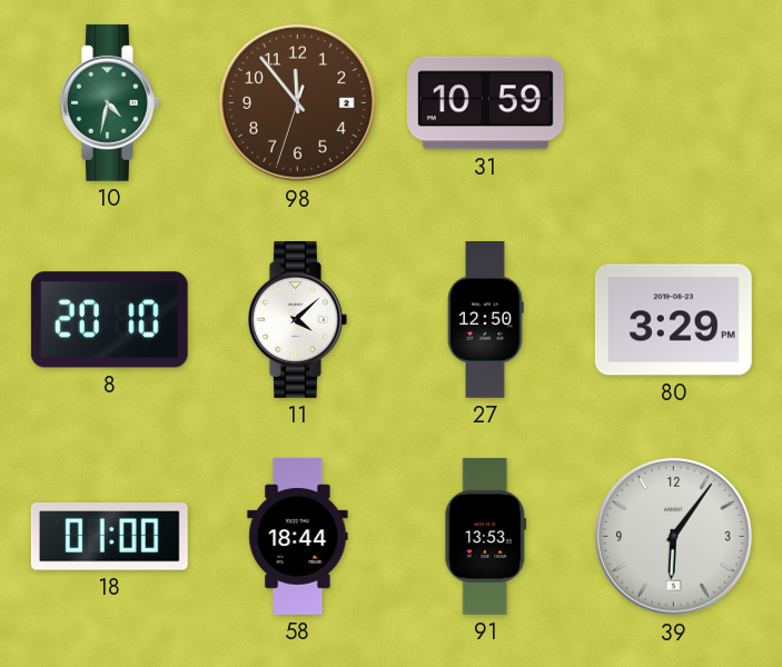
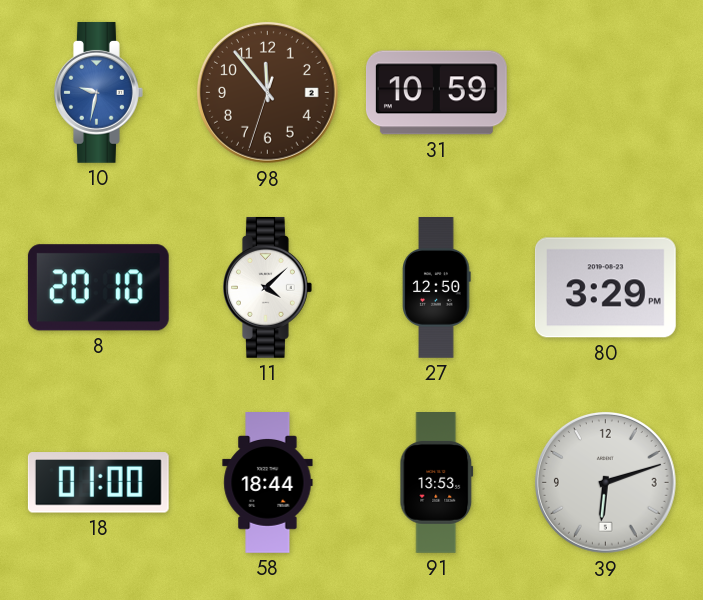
10: 4:32 -> 9:32
10 dial: green -> blue
39: 6:06 -> 6:12
